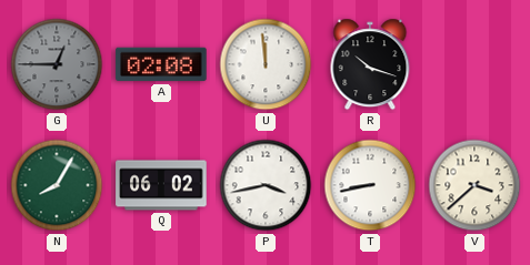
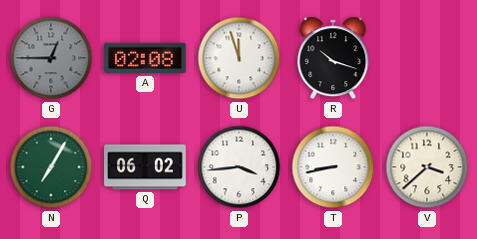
U: 11:59 -> 11:57
N: 8:05 -> 7:05
P: 3:43 -> 3:44
